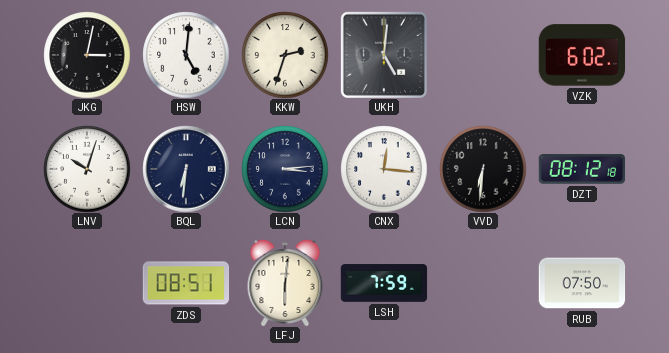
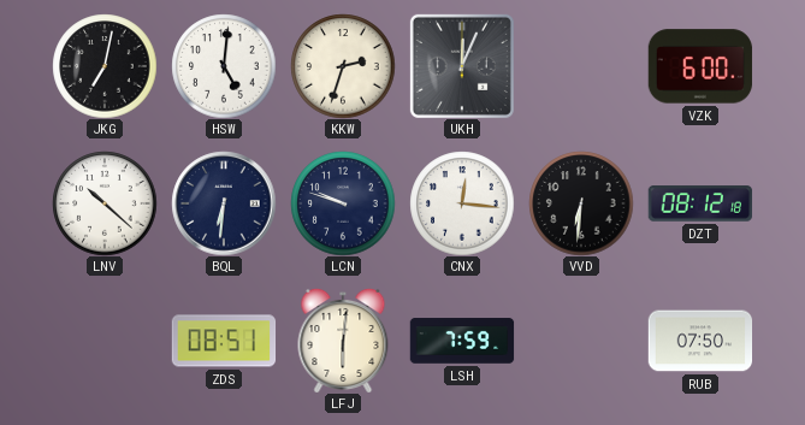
JKG: 3:02 -> 7:02
UKH: 5:01 -> 12:04
VZK: 6:02 -> 6:00
LNV: 10:03 -> 10:22
LCN: 3:14 -> 9:48
